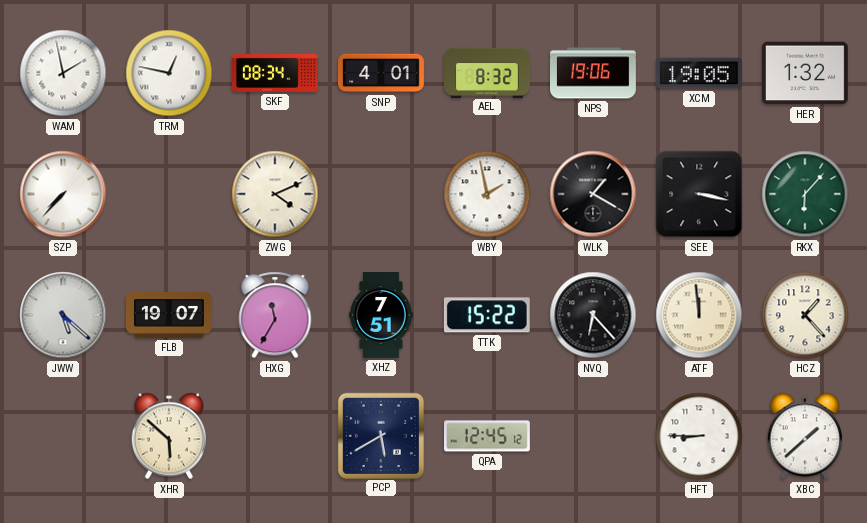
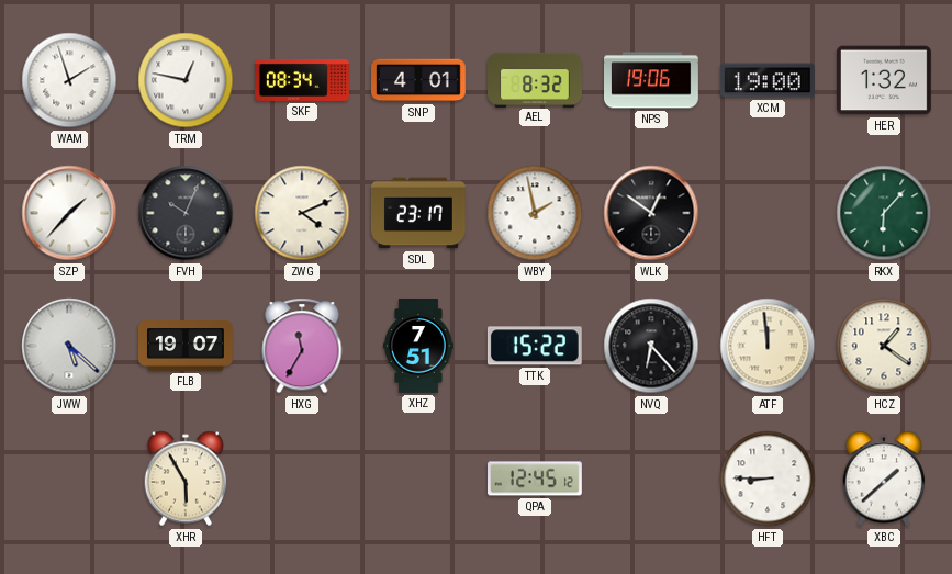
WAM: 1:58 -> 1:57
XCM: 19:05 -> 19:00
SZP: 7:37 -> 1:37
FVH: none -> 10:04
SDL: none -> 23:17
WLK: 1:20 -> 12:51
SEE: 3:17 -> none
HCZ: 1:23 -> 1:21
XHR: 5:52 -> 5:55
PCP: 5:40 -> none
